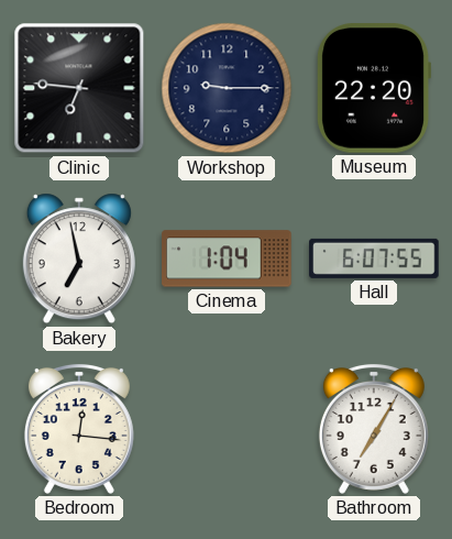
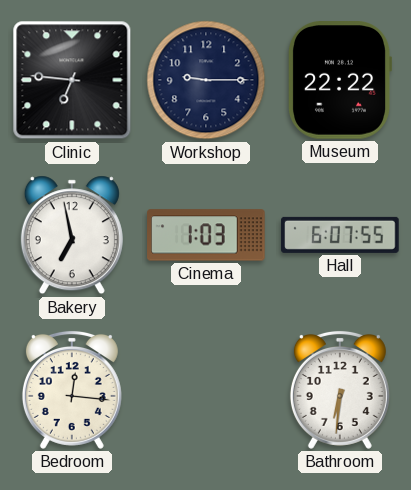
Museum: 22:20 -> 22:22
Cinema: 1:04 -> 1:03
Bathroom: 7:05 -> 6:31
